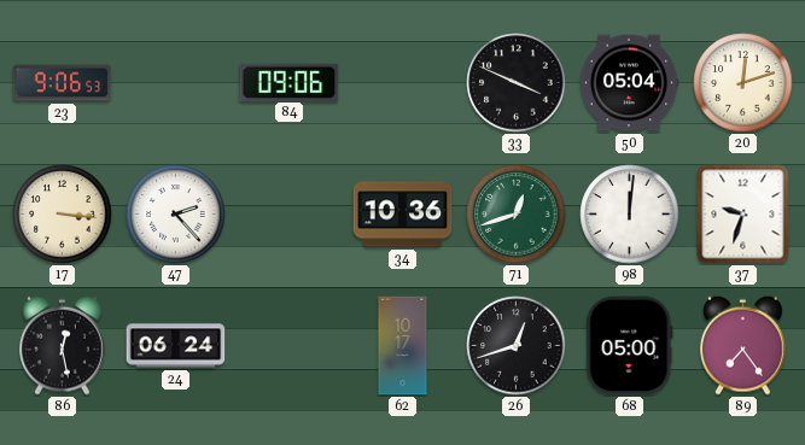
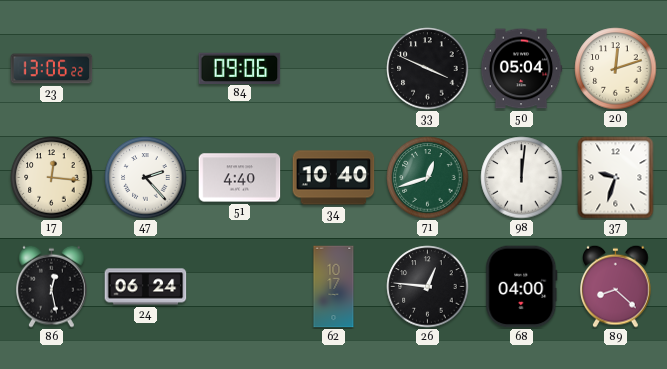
23: 9:06 -> 13:06
17: 3:16 -> 12:16
51: none -> 4:40
34: 10:36 -> 10:40
26: 12:42 -> 12:46
68: 05:00 -> 04:00
89: 7:24 -> 8:22
